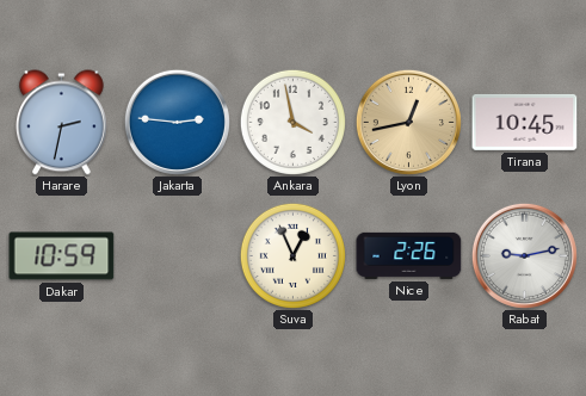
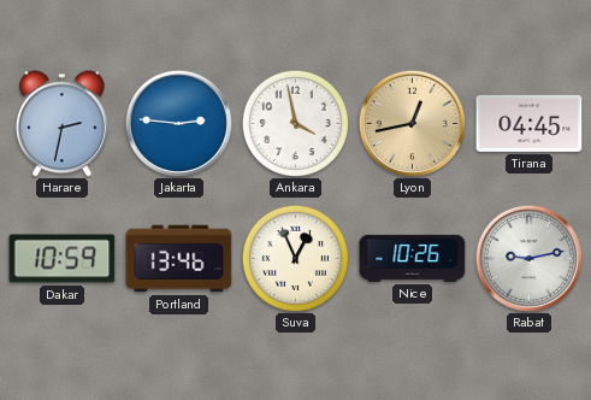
Tirana: 10:45 -> 04:45
Portland: none -> 13:46
Nice: 2:26 -> 10:26
